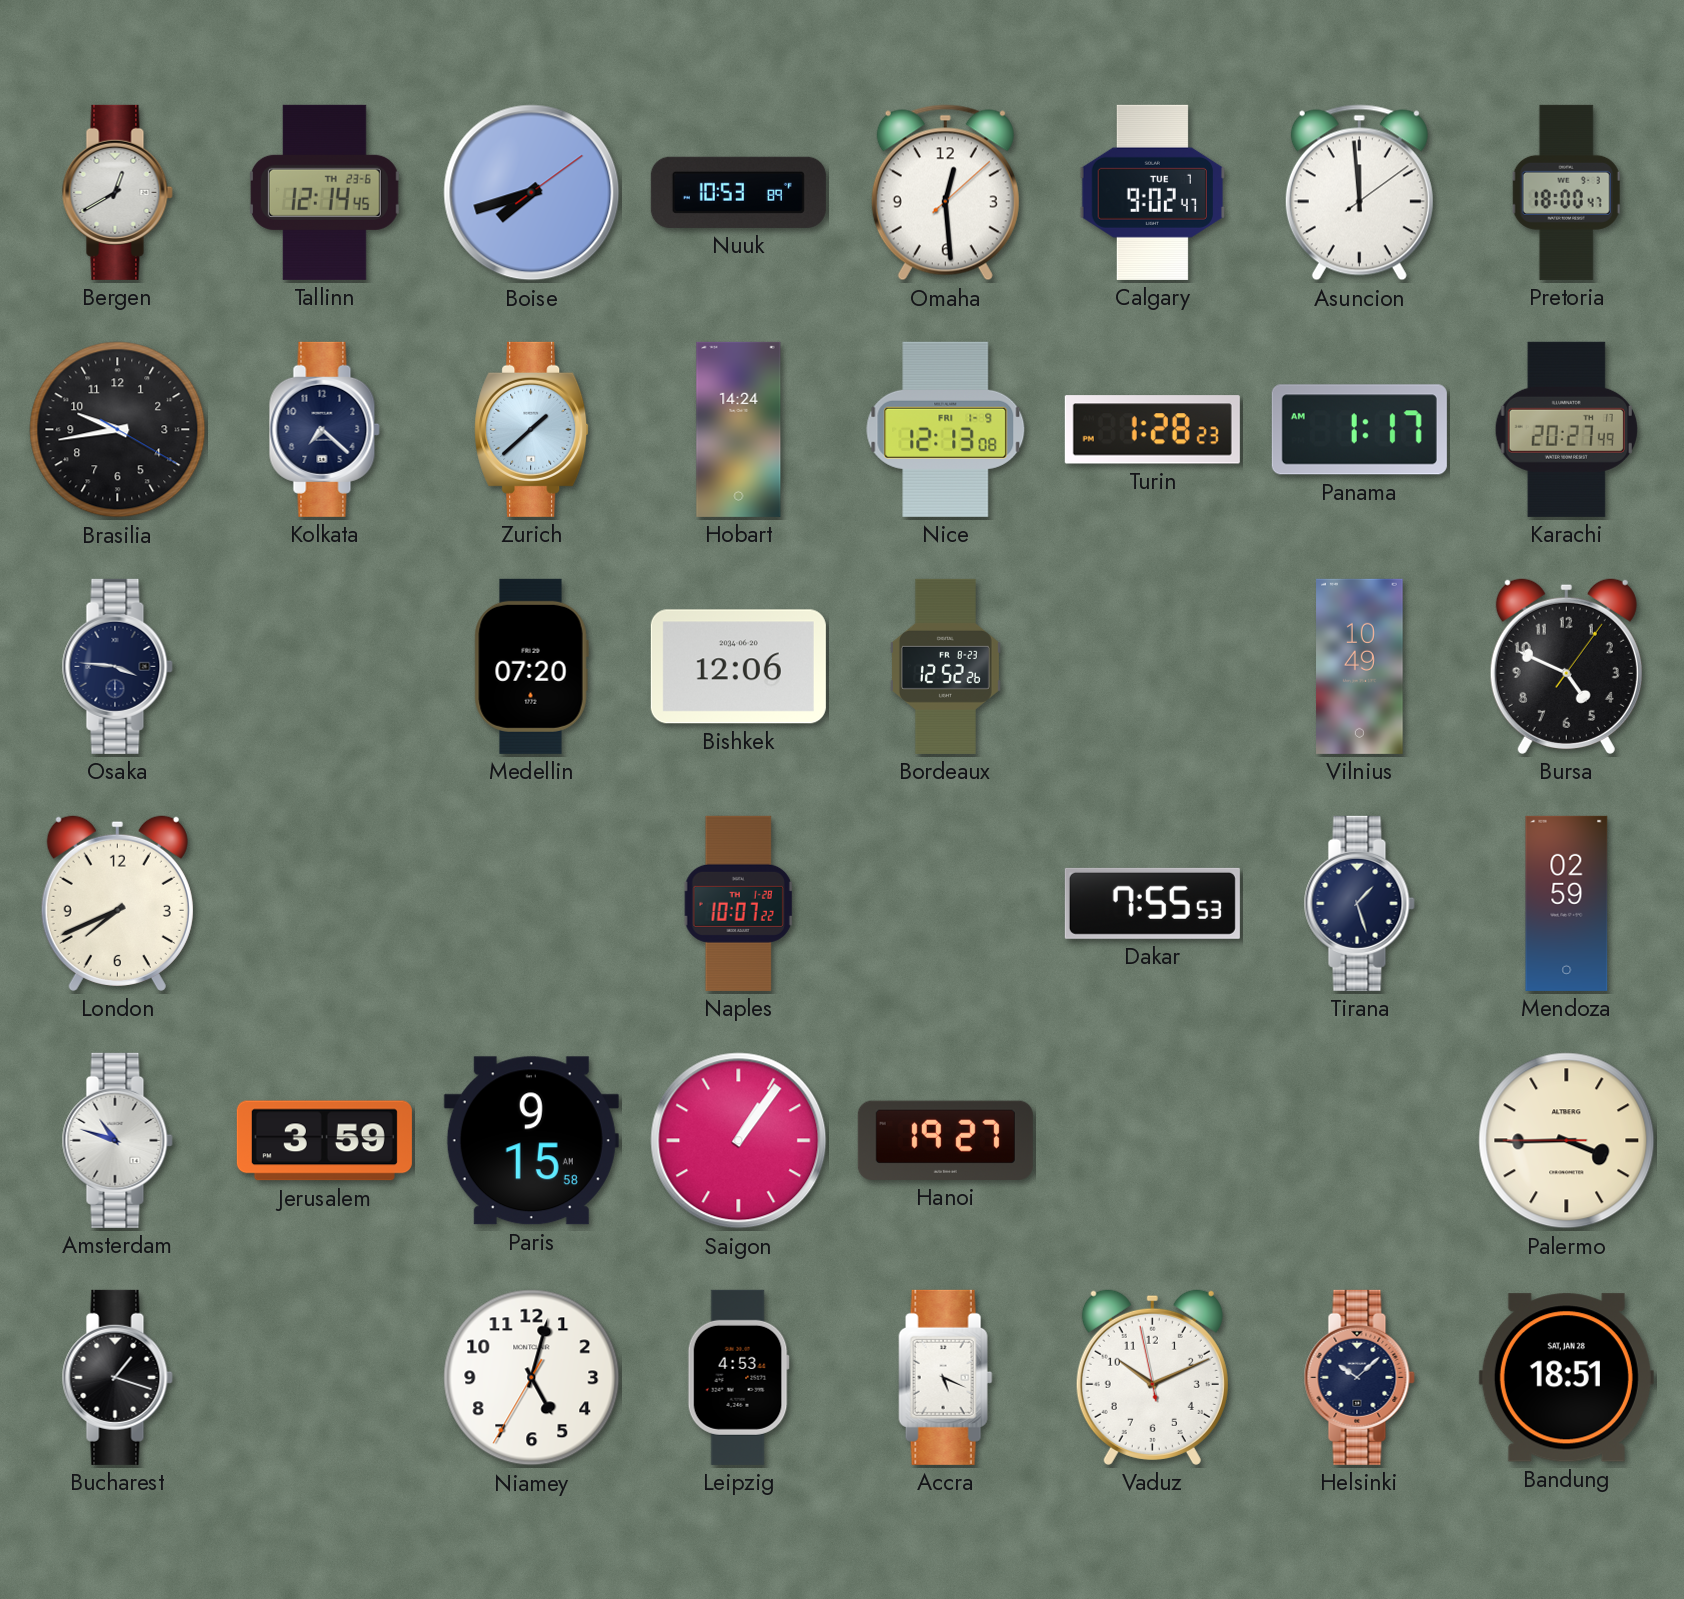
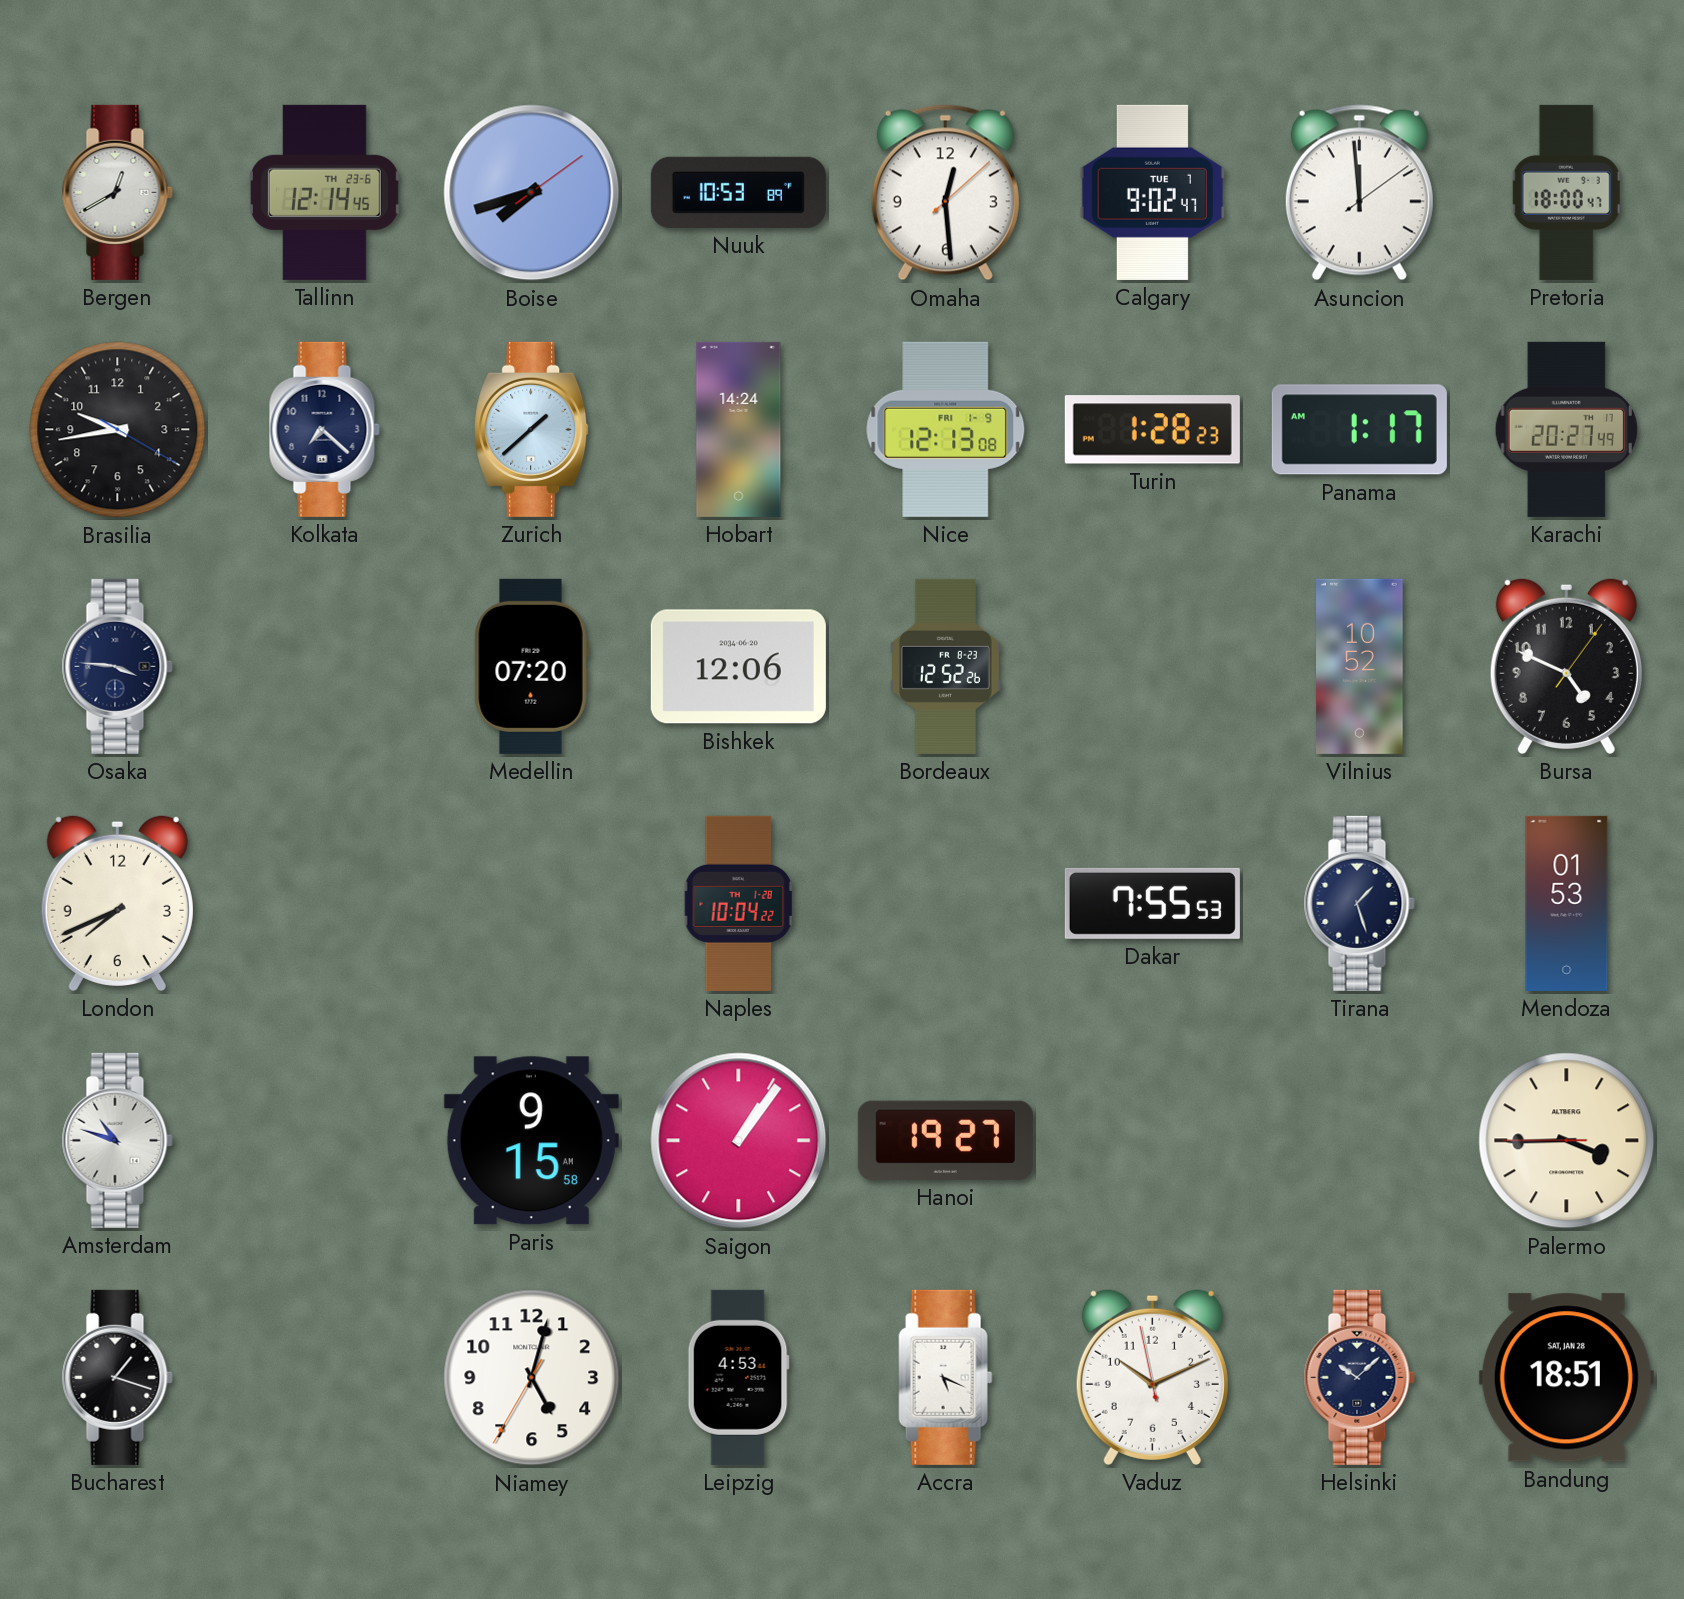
Vilnius: 10:49 -> 10:52
Naples: 10:07 -> 10:04
Mendoza: 02:59 -> 01:53
Jerusalem: 3:59 -> none
